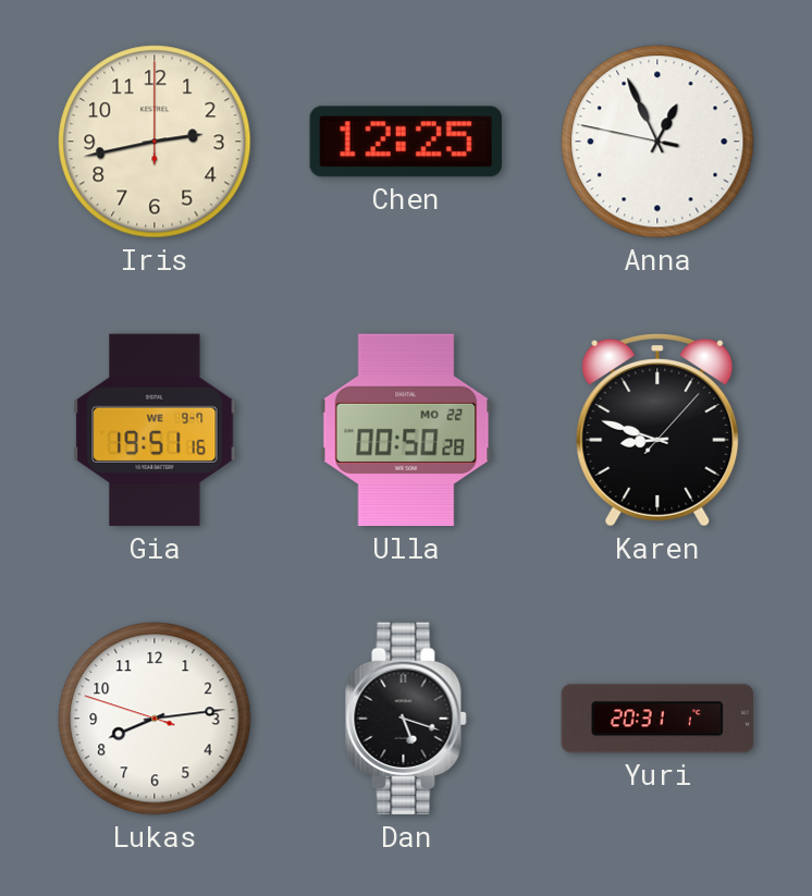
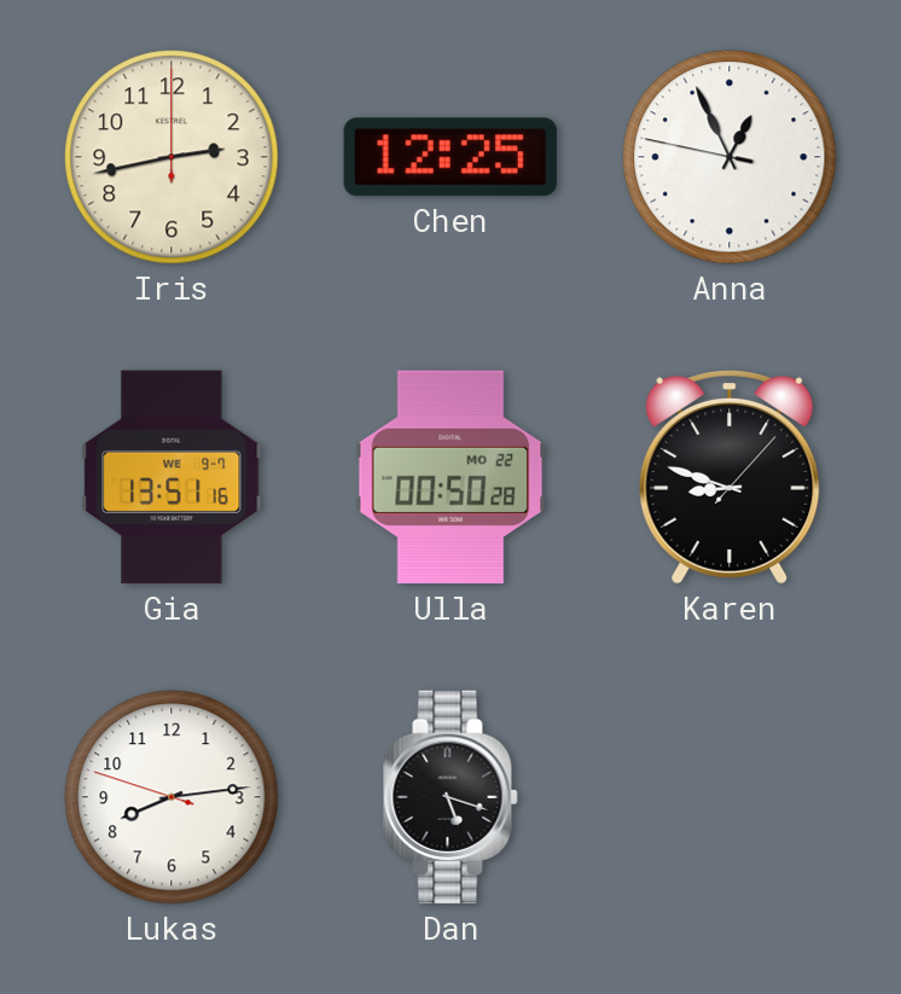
Gia: 19:51 -> 13:51
Yuri: 20:31 -> none
